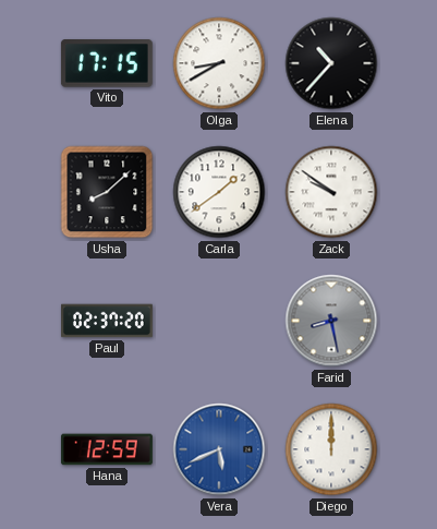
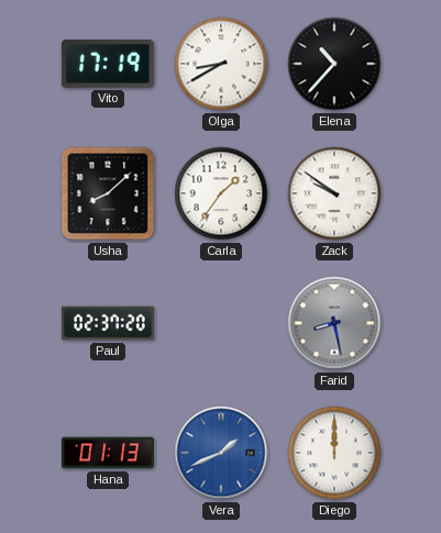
Vito: 17:15 -> 17:19
Carla: 1:39 -> 1:36
Hana: 12:59 -> 01:13
Vera: 5:41 -> 1:41
